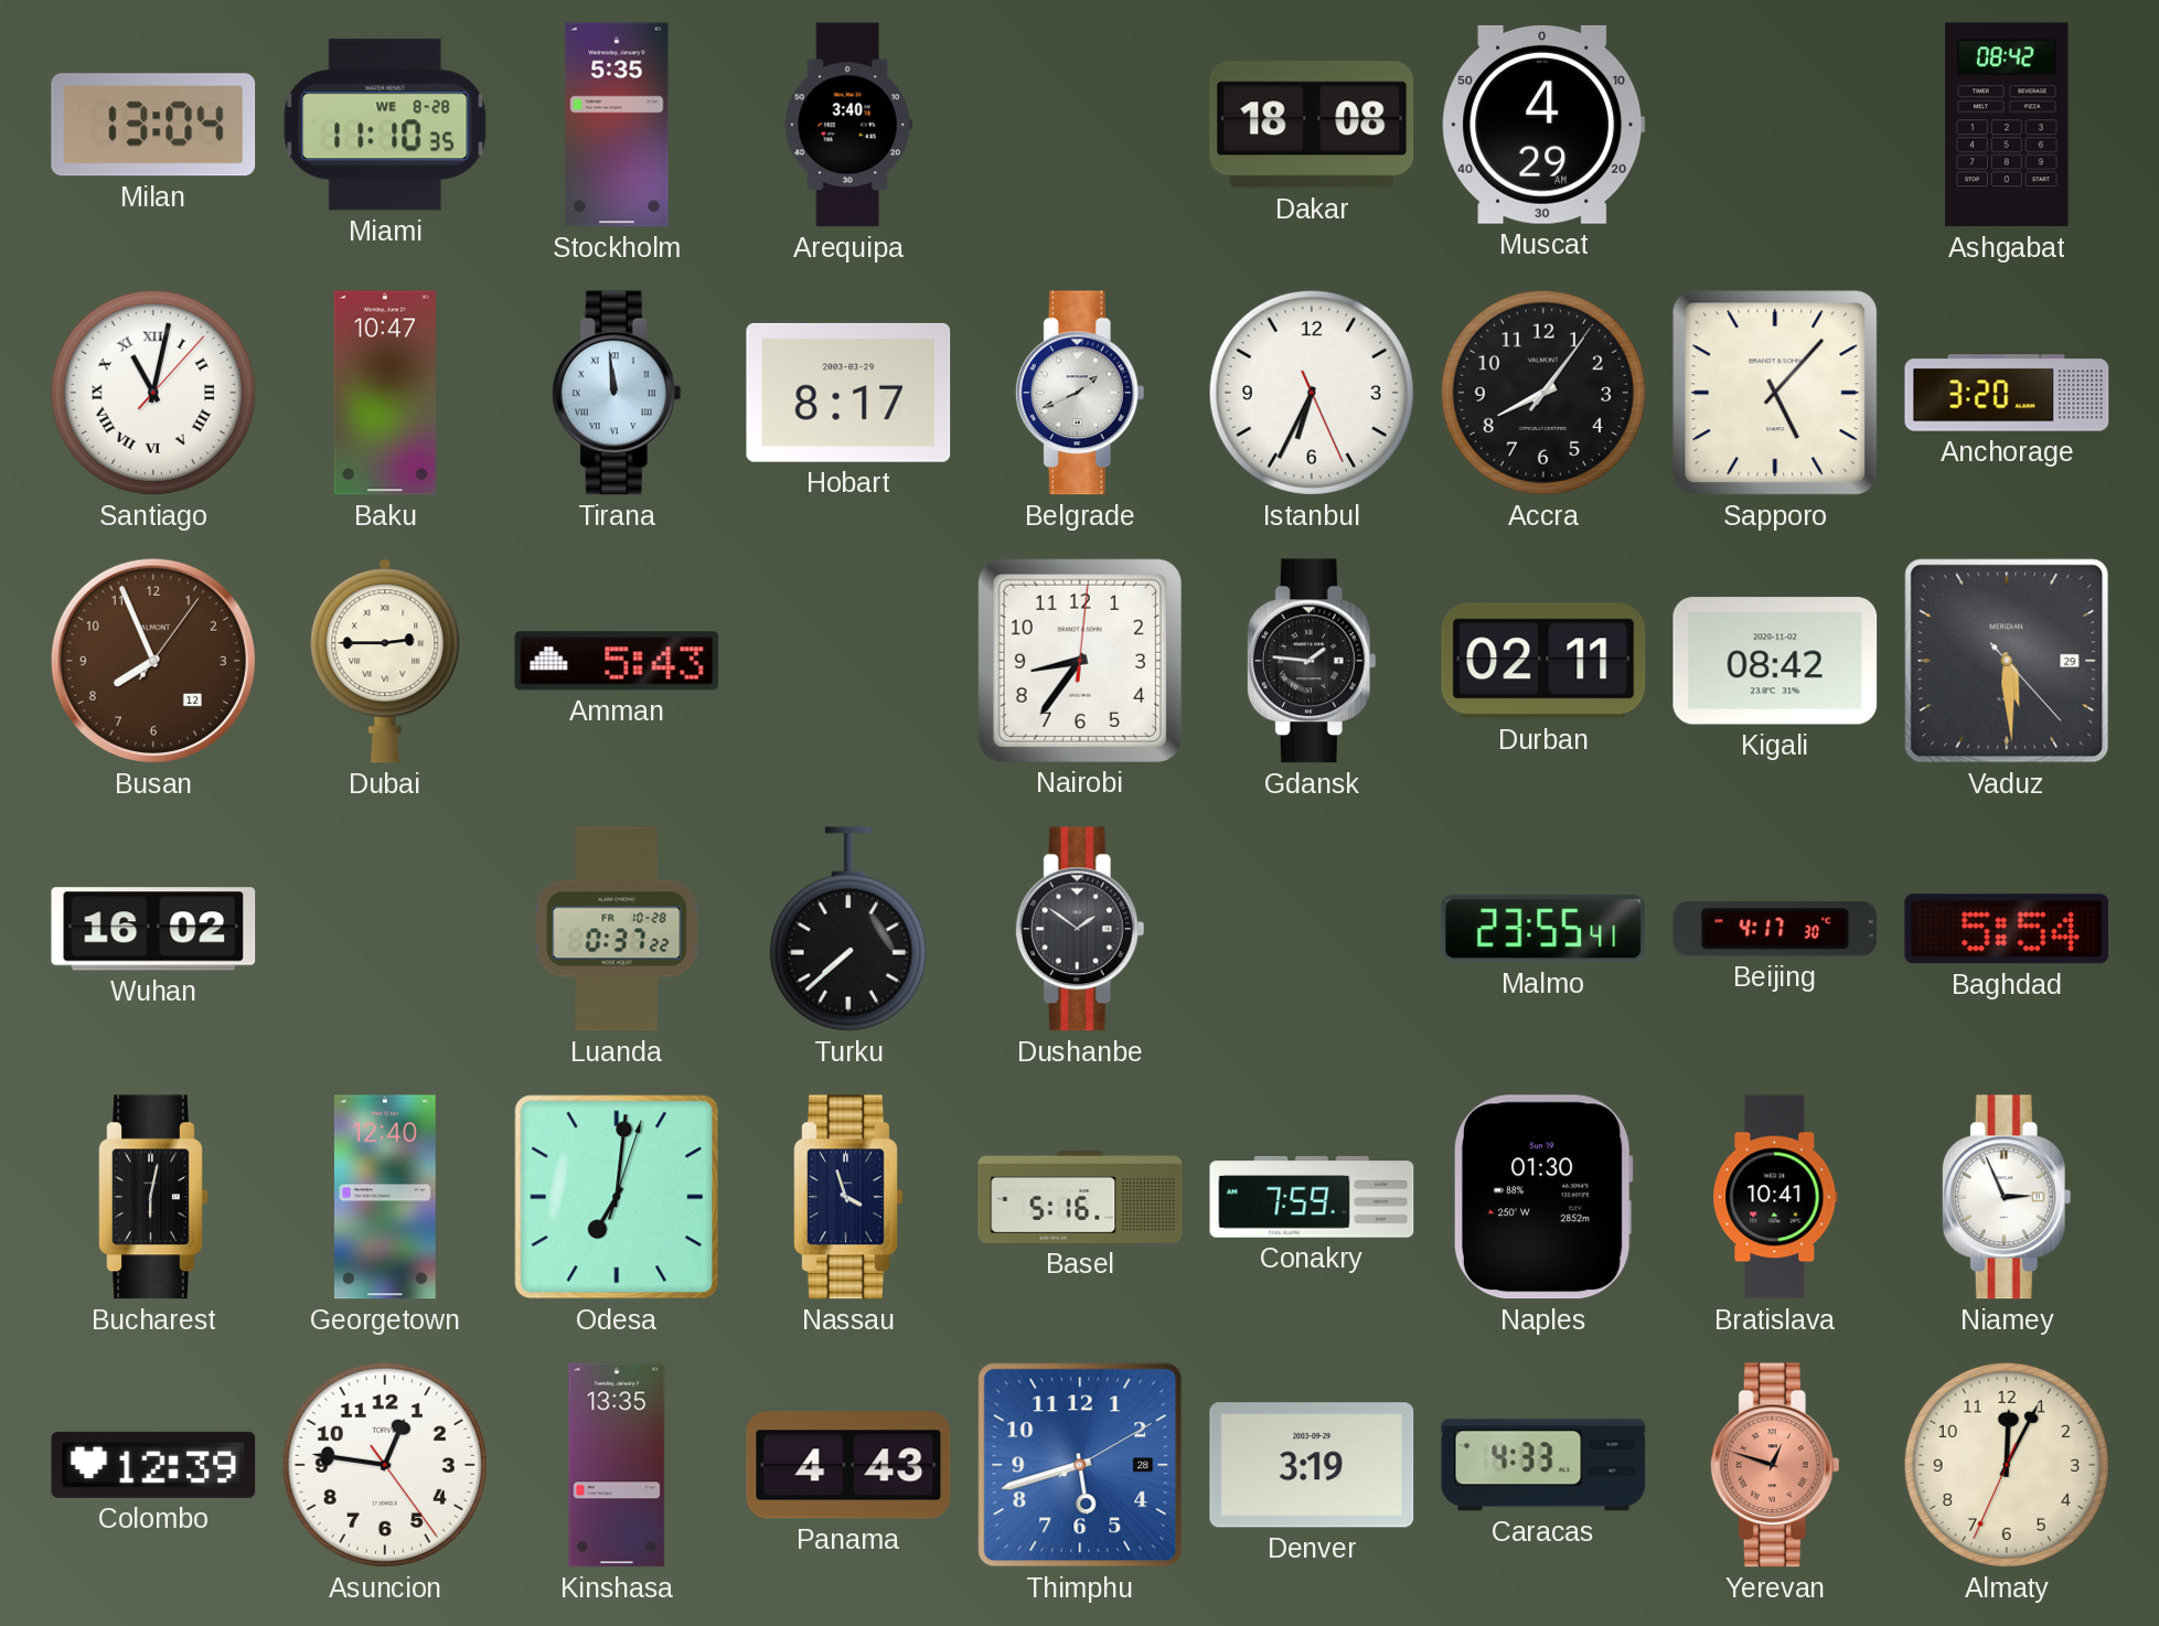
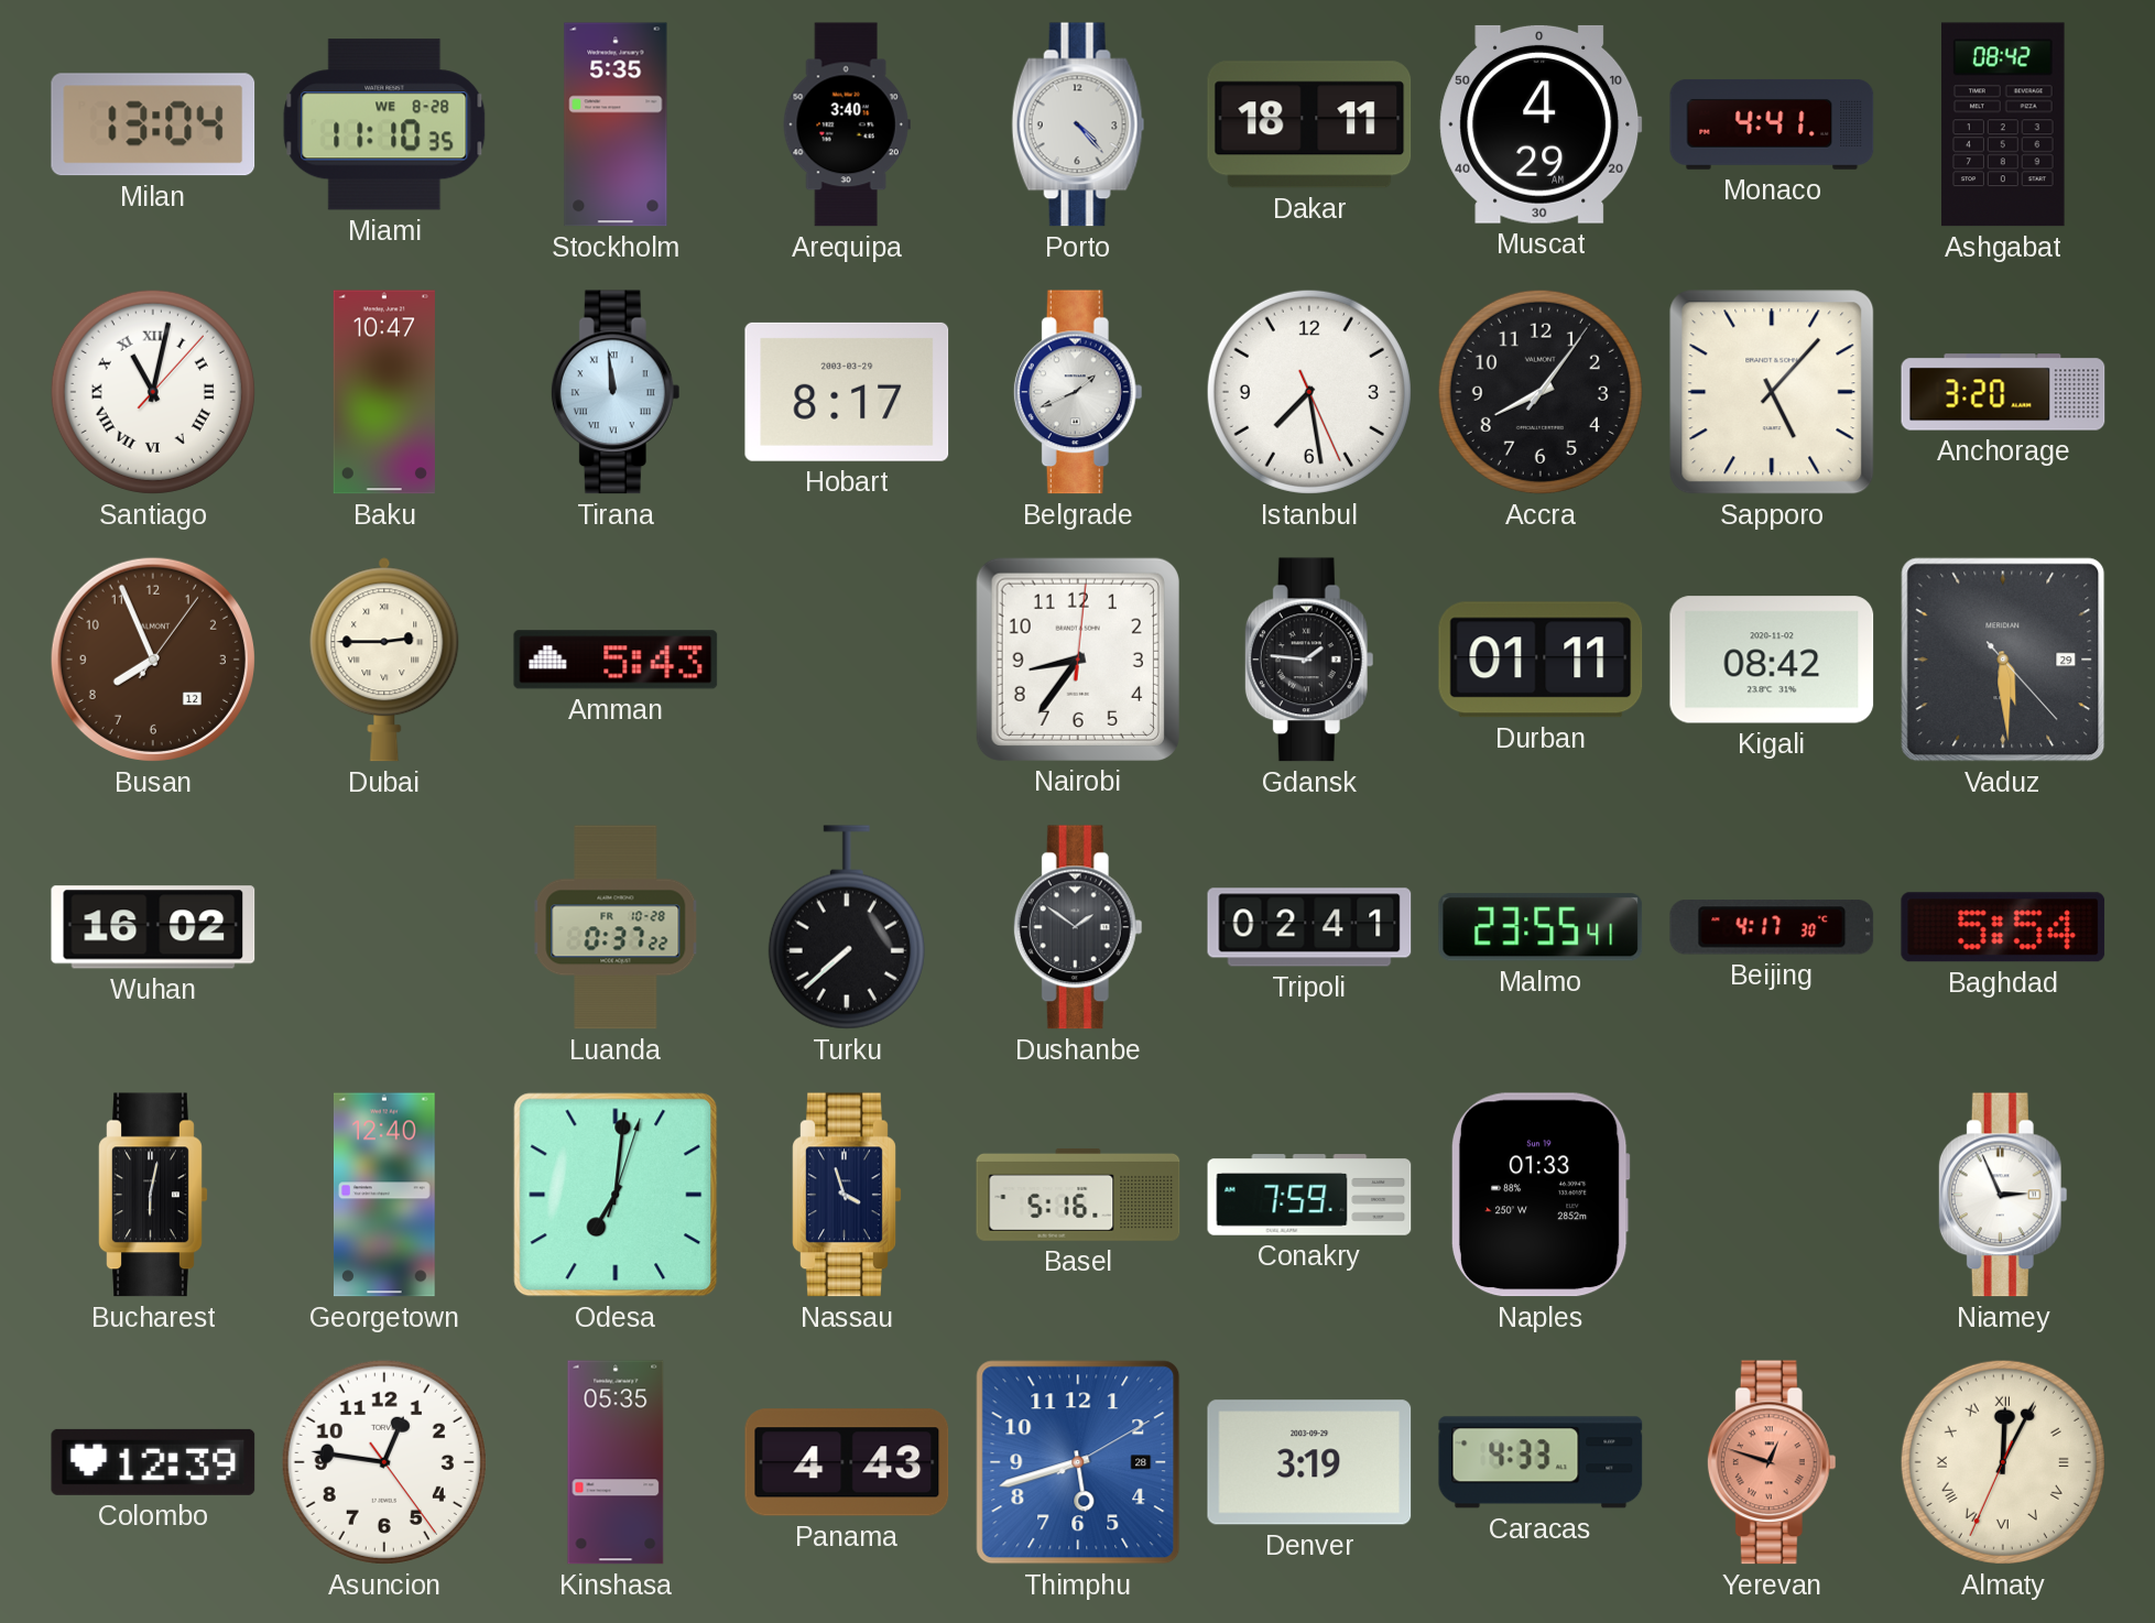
Porto: none -> 4:23
Dakar: 18:08 -> 18:11
Monaco: none -> 4:41
Istanbul: 6:34 -> 7:28
Durban: 02:11 -> 01:11
Tripoli: none -> 02:41
Naples: 01:30 -> 01:33
Bratislava: 10:41 -> none
Kinshasa: 13:35 -> 05:35
Almaty numerals: Arabic -> Roman
